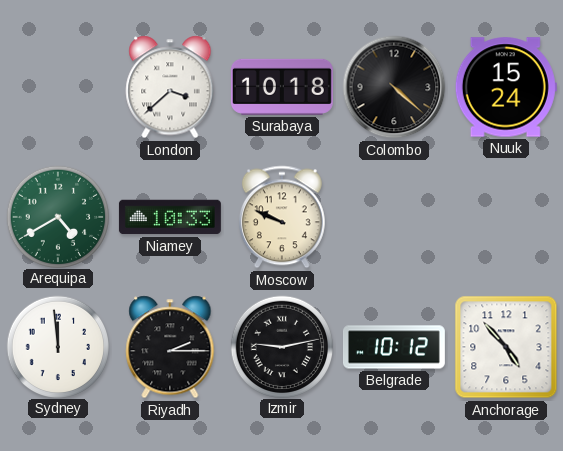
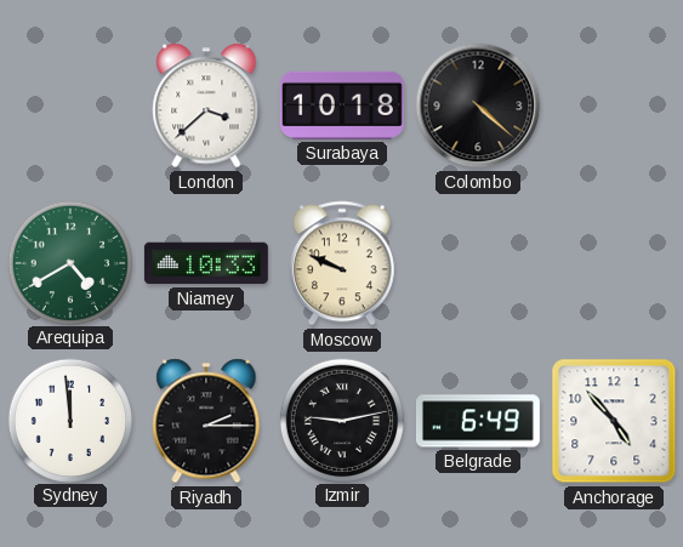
Nuuk: 15:24 -> none
Belgrade: 10:12 -> 6:49
